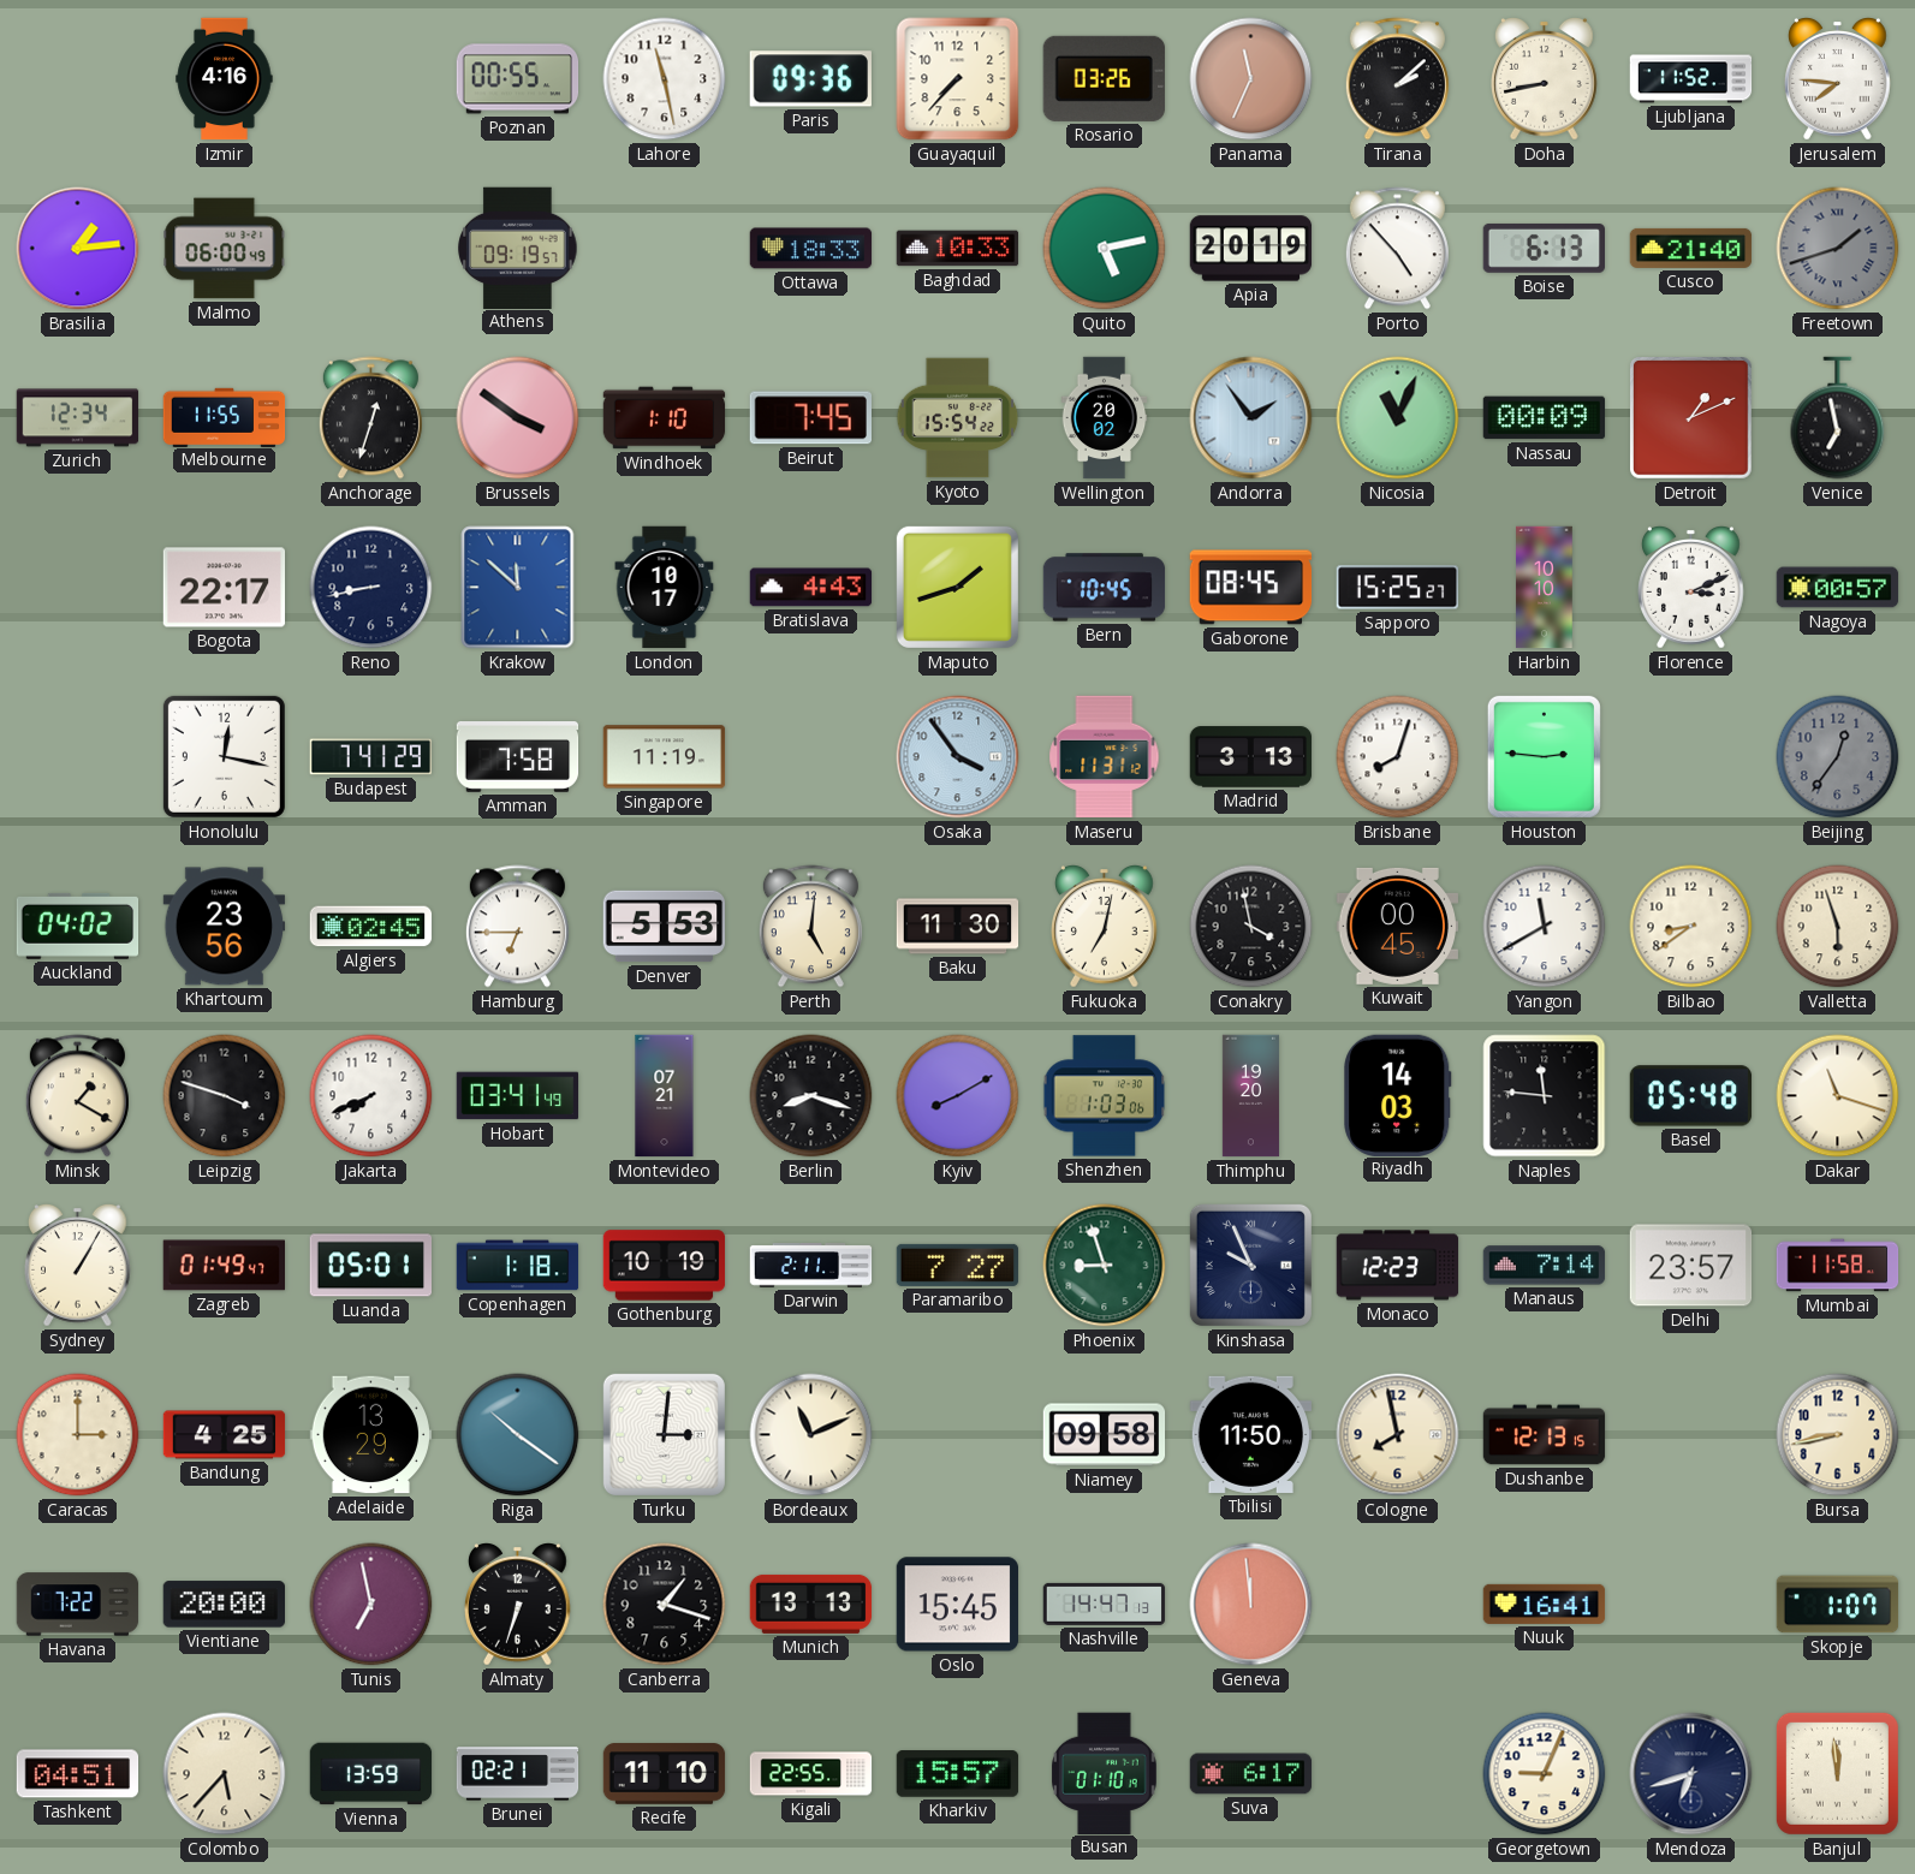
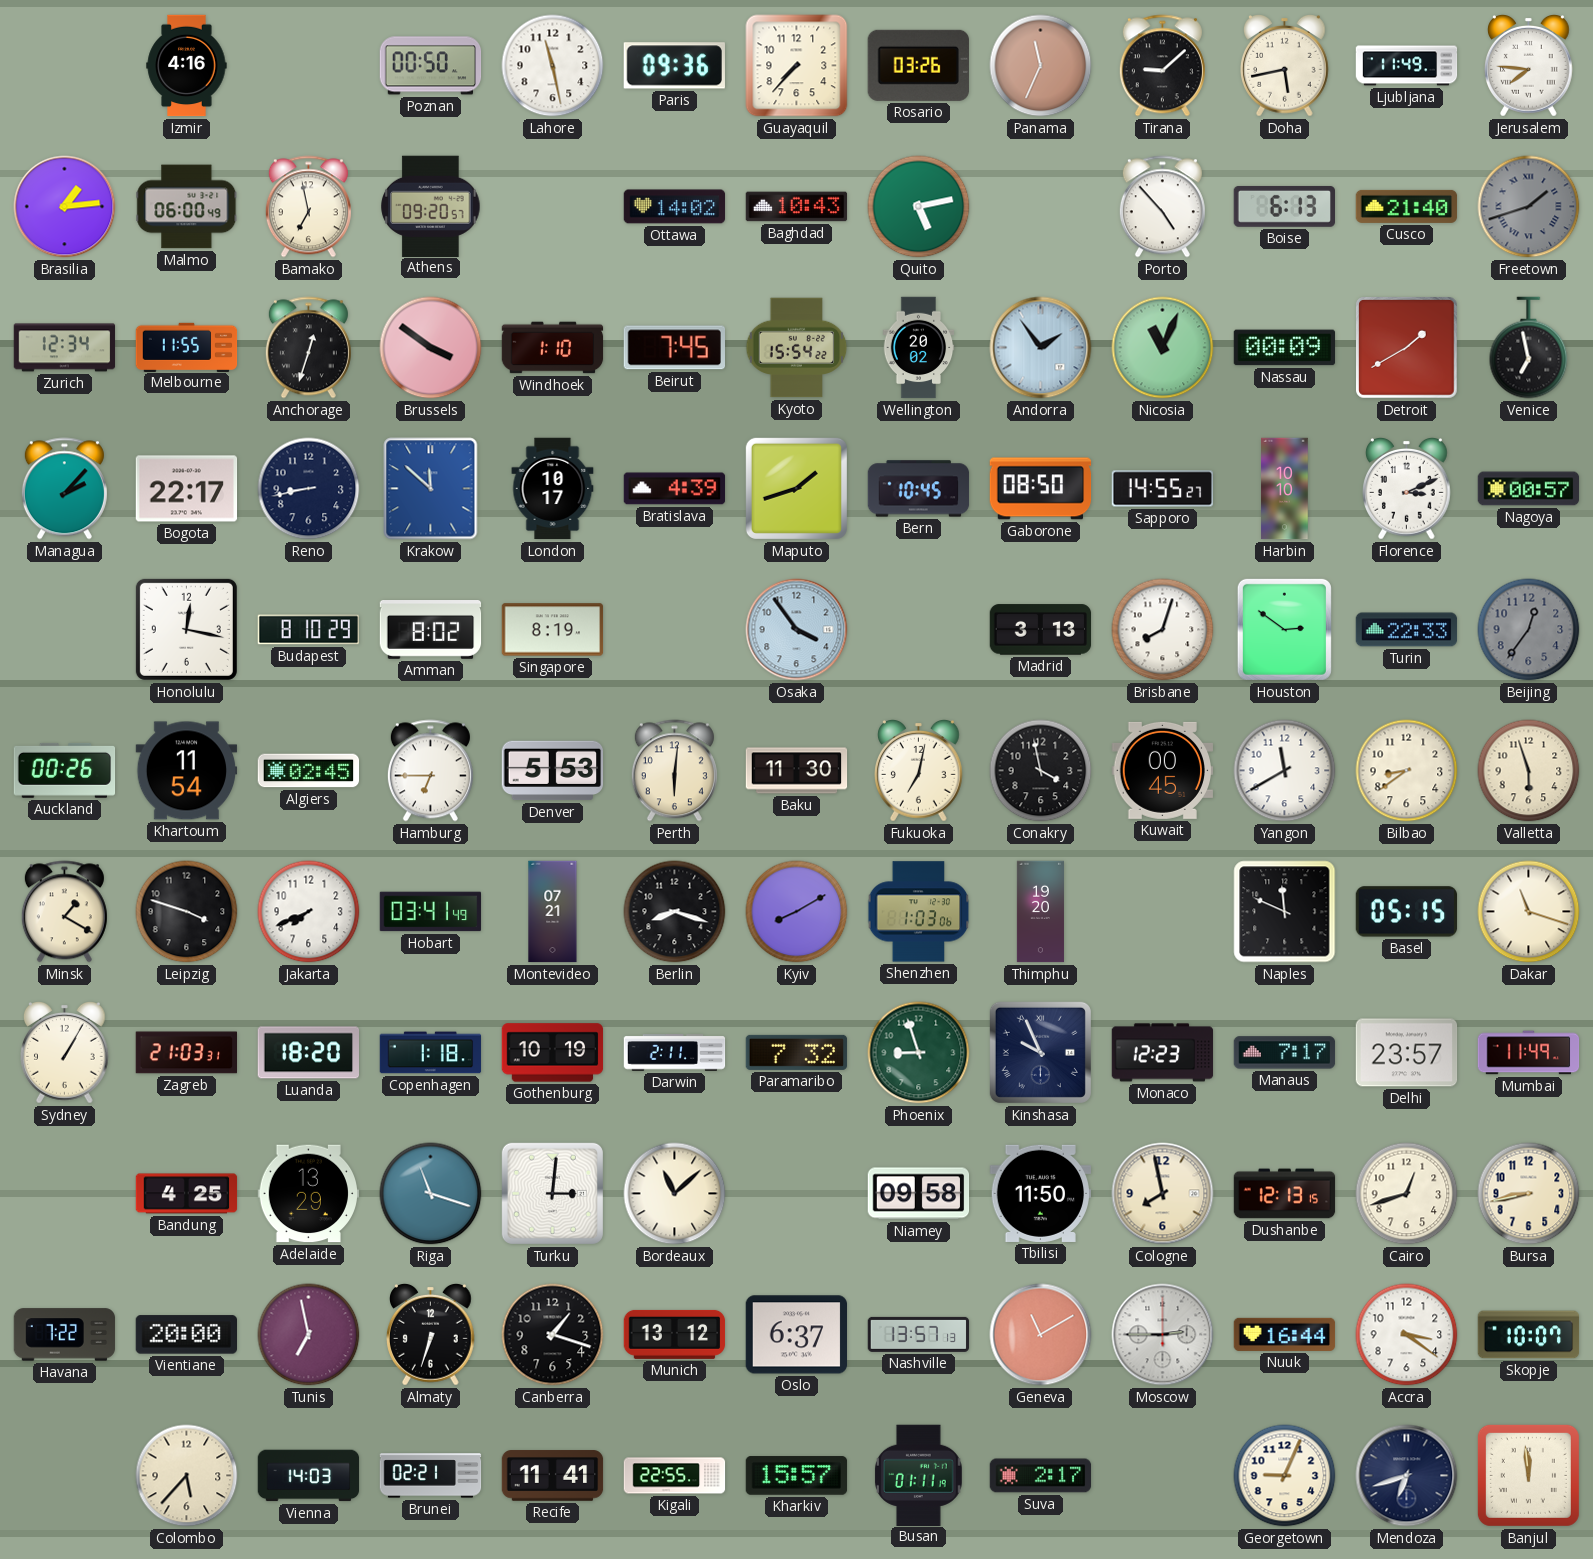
Poznan: 00:55 -> 00:50
Tirana: 2:08 -> 9:08
Doha: 8:43 -> 5:43
Ljubljana: 11:52 -> 11:49
Bamako: none -> 6:58
Athens: 09:19 -> 09:20
Ottawa: 18:33 -> 14:02
Baghdad: 10:33 -> 10:43
Apia: 20:19 -> none
Detroit: 1:11 -> 1:40
Managua: none -> 2:07
Bratislava: 4:43 -> 4:39
Gaborone: 08:45 -> 08:50
Sapporo: 15:25 -> 14:55
Budapest: 7:41 -> 8:10
Amman: 7:58 -> 8:02
Singapore: 11:19 -> 8:19
Maseru: 11:31 -> none
Houston: 2:46 -> 2:51
Turin: none -> 22:33
Auckland: 04:02 -> 00:26
Khartoum: 23:56 -> 11:54
Perth: 5:01 -> 6:01
Riyadh: 14:03 -> none
Naples: 11:46 -> 11:49
Basel: 05:48 -> 05:15
Zagreb: 01:49 -> 21:03
Luanda: 05:01 -> 18:20
Paramaribo: 7:27 -> 7:32
Manaus: 7:14 -> 7:17
Mumbai: 11:58 -> 11:49
Caracas: 3:00 -> none
Riga: 10:21 -> 11:18
Bordeaux: 11:11 -> 11:08
Cairo: none -> 12:42
Munich: 13:13 -> 13:12
Oslo: 15:45 -> 6:37
Nashville: 14:47 -> 13:57
Geneva: 11:59 -> 11:10
Moscow: none -> 2:45
Nuuk: 16:41 -> 16:44
Accra: none -> 3:21
Skopje: 1:07 -> 10:07
Tashkent: 04:51 -> none
Vienna: 13:59 -> 14:03
Recife: 11:10 -> 11:41
Busan: 01:10 -> 01:11
Suva: 6:17 -> 2:17
